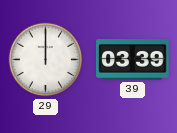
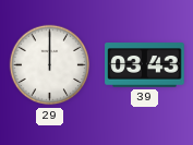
39: 03:39 -> 03:43
